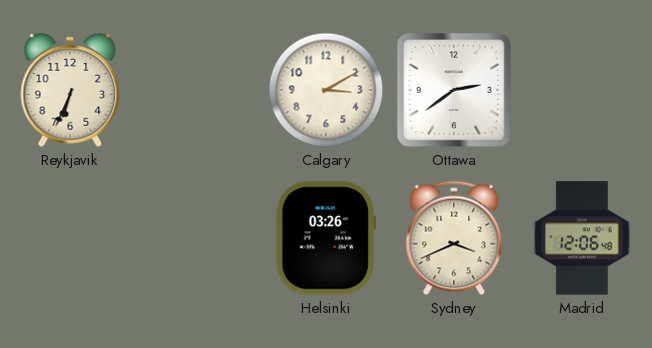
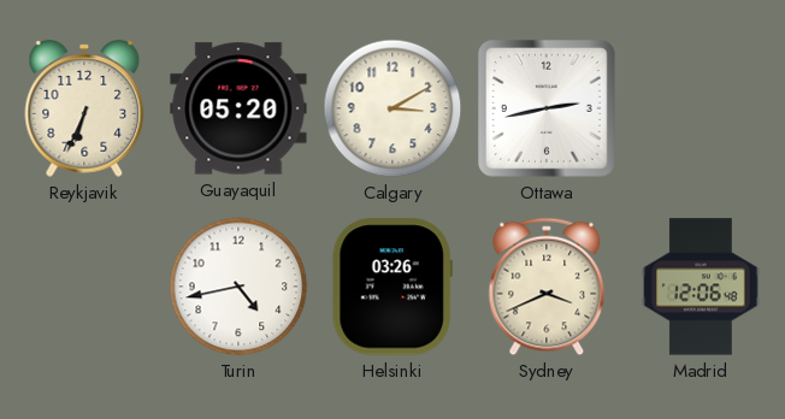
Guayaquil: none -> 05:20
Ottawa: 2:39 -> 2:43
Turin: none -> 4:43
